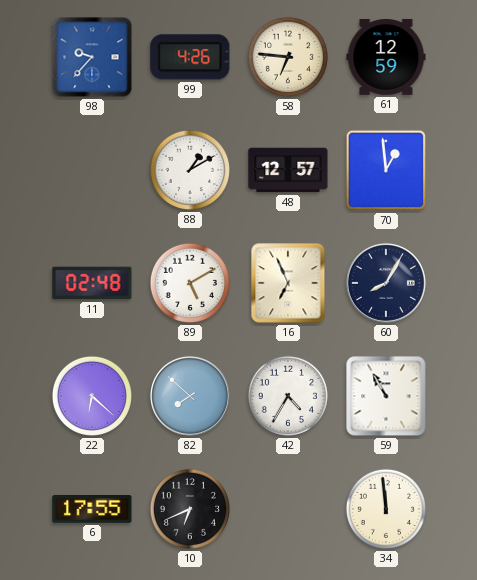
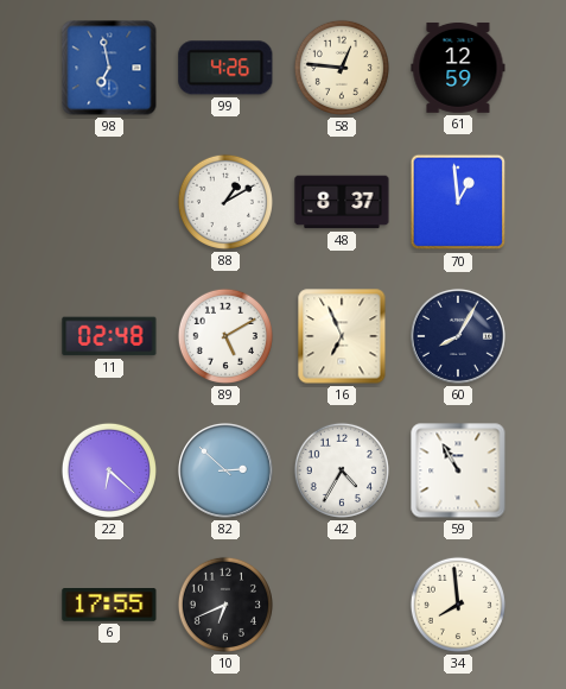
98: 9:37 -> 6:58
58: 6:46 -> 12:46
48: 12:57 -> 8:37
82: 7:52 -> 2:52
34: 11:59 -> 7:59
